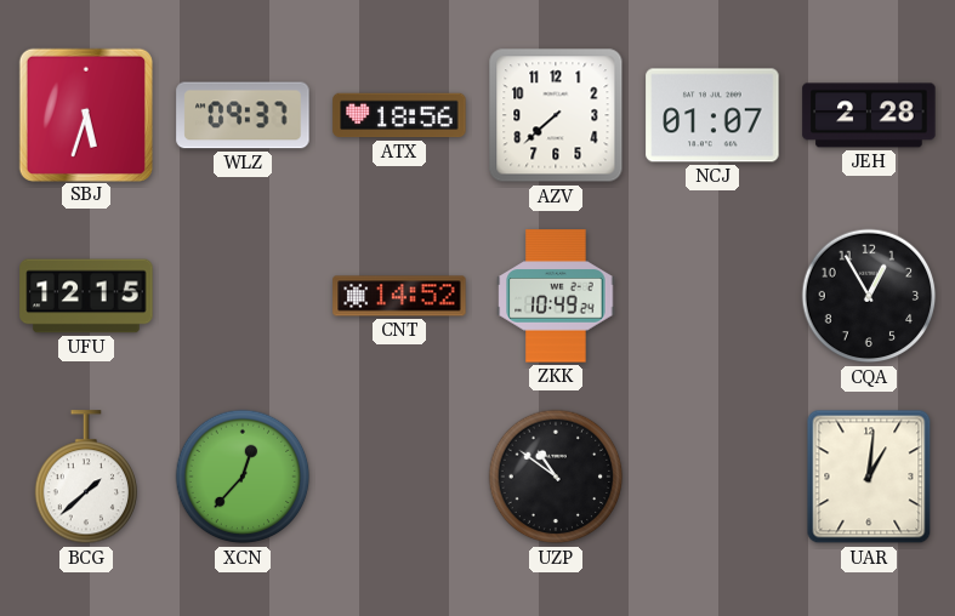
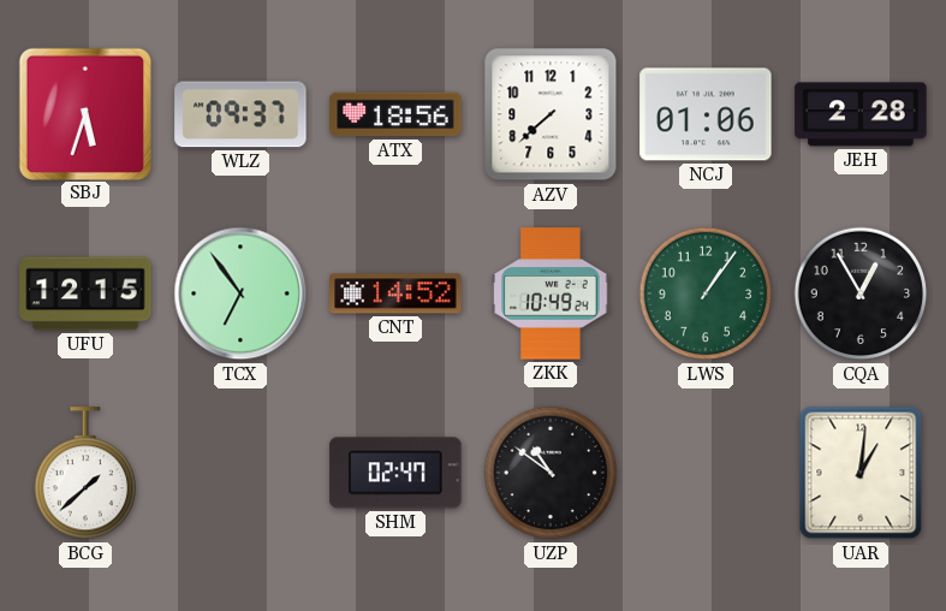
NCJ: 01:07 -> 01:06
TCX: none -> 6:54
LWS: none -> 1:06
XCN: 12:37 -> none
SHM: none -> 02:47
